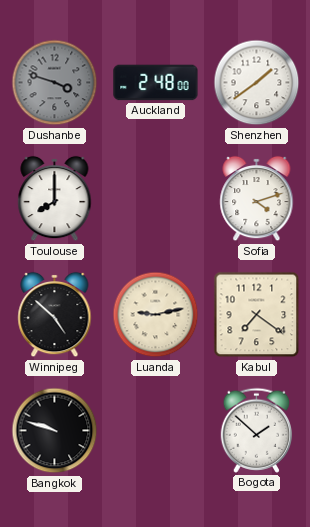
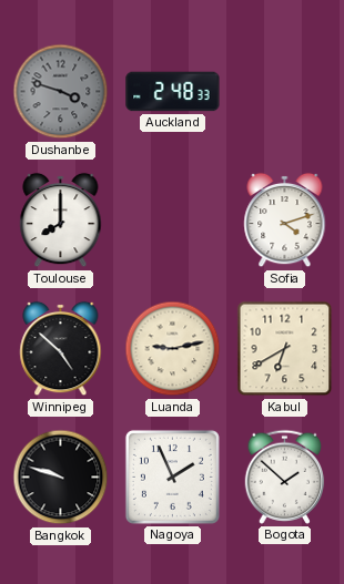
Auckland: 2:48:00 -> 2:48:33
Shenzhen: 1:39 -> none
Kabul: 7:21 -> 6:40
Nagoya: none -> 1:56
